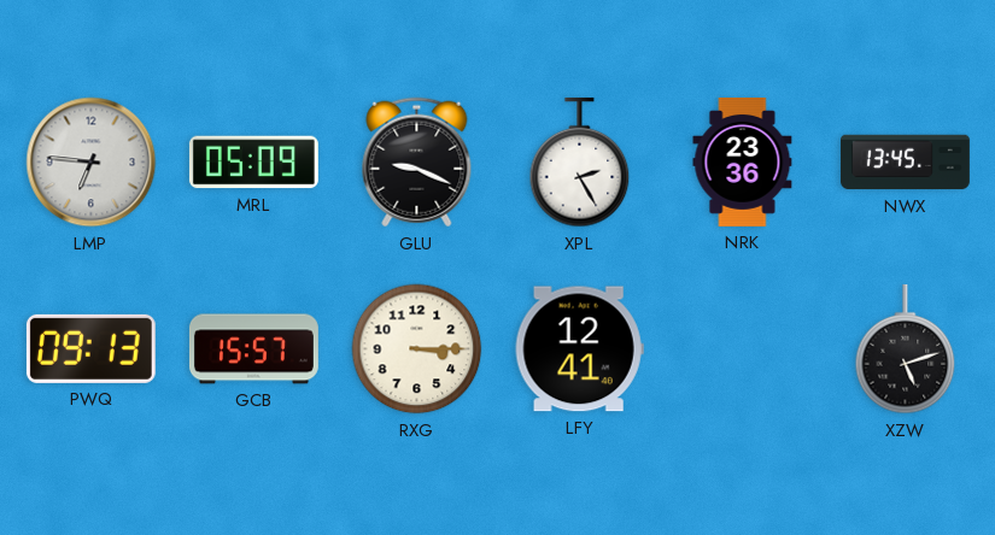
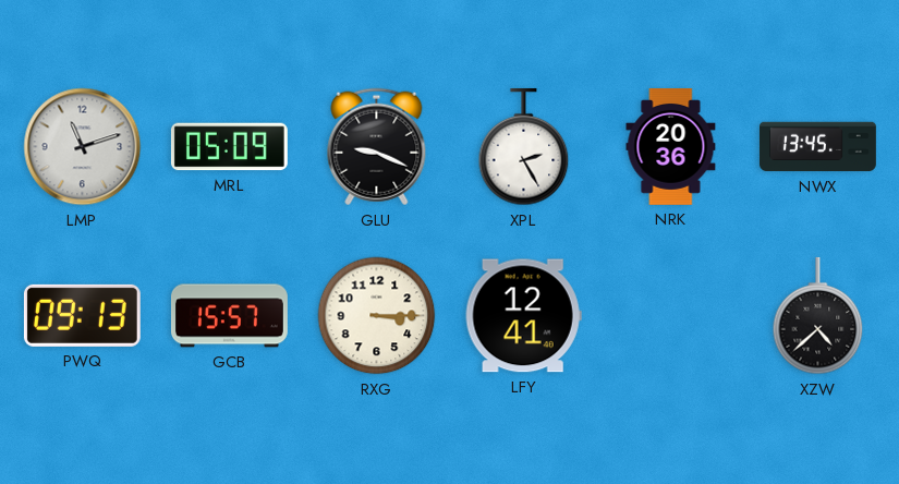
LMP: 6:46 -> 11:12
NRK: 23:36 -> 20:36
XZW: 5:12 -> 4:38
